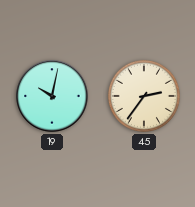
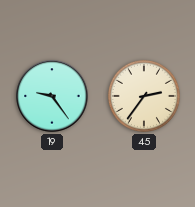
19: 10:02 -> 9:24
